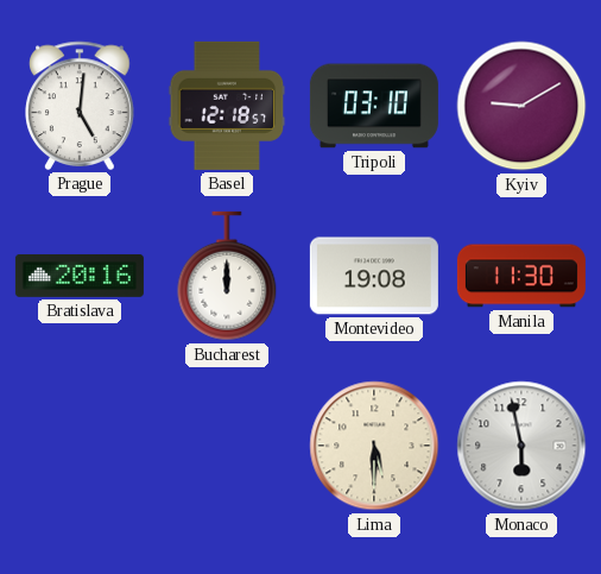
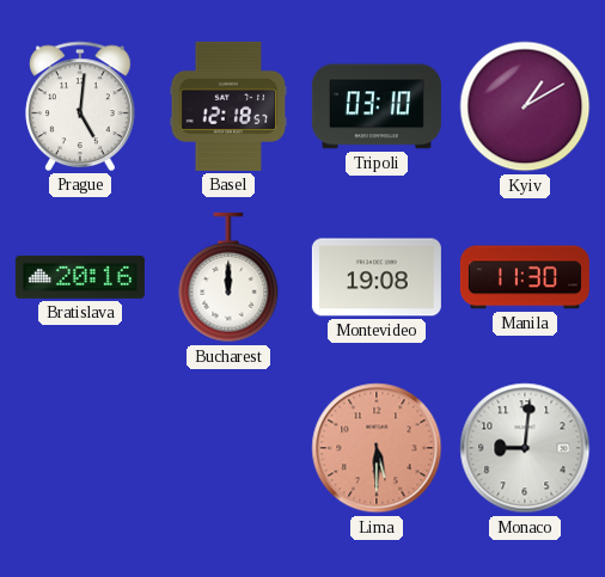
Kyiv: 9:10 -> 1:10
Lima dial: cream -> salmon
Monaco: 5:58 -> 9:01
